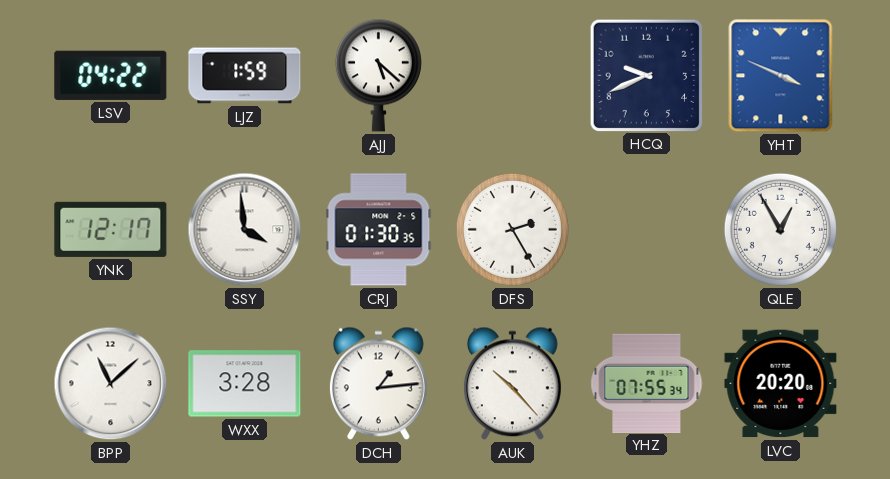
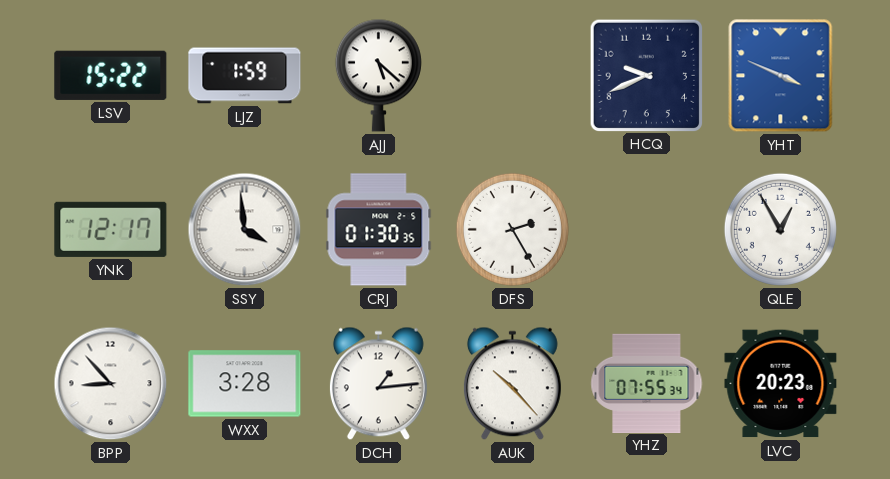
LSV: 04:22 -> 15:22
BPP: 11:08 -> 8:53
LVC: 20:20 -> 20:23
